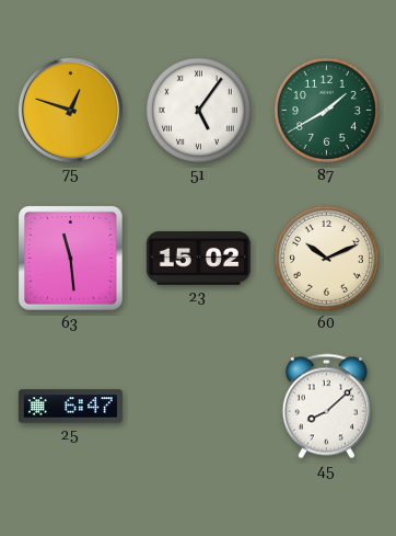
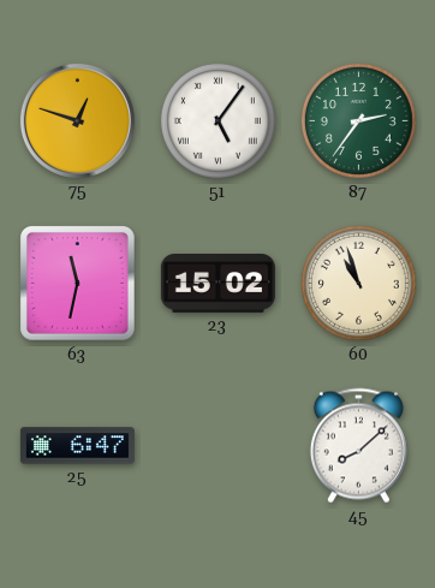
87: 1:40 -> 2:36
63: 11:29 -> 11:32
60: 10:11 -> 10:57
